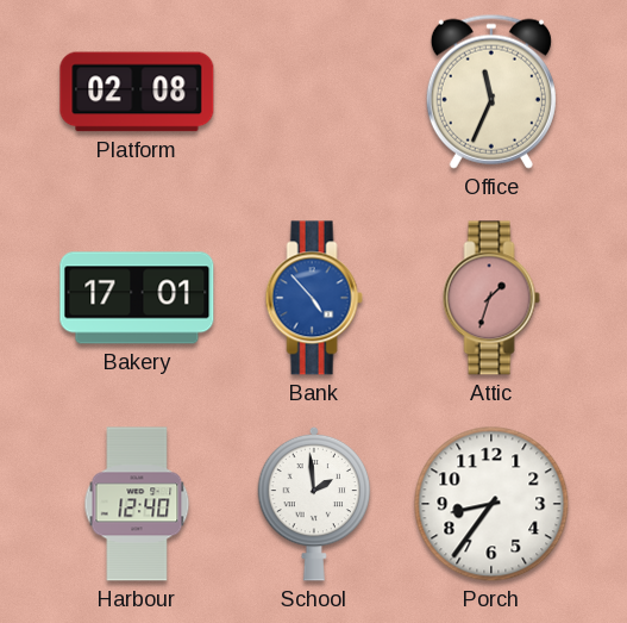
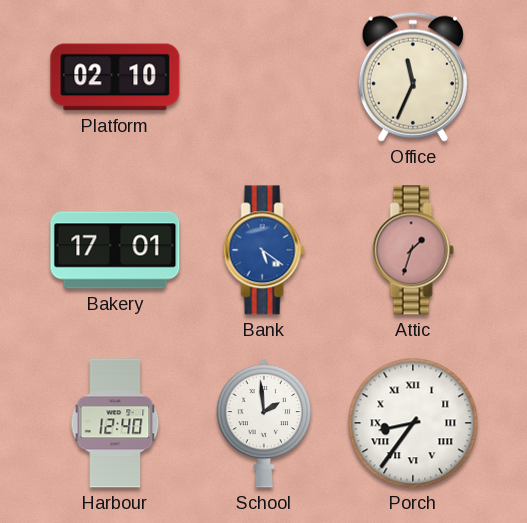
Platform: 02:08 -> 02:10
Bank: 4:53 -> 5:21
Porch numerals: Arabic -> Roman
